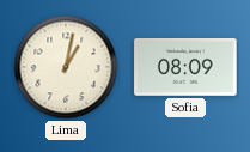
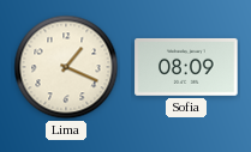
Lima: 1:02 -> 1:19
